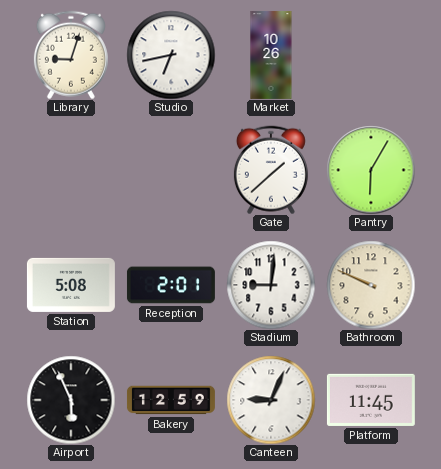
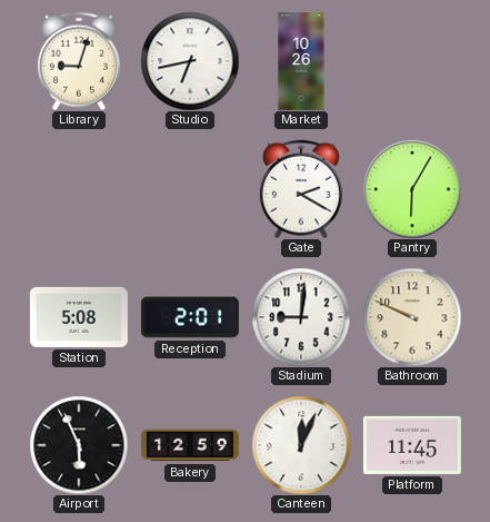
Gate: 1:38 -> 2:20
Canteen: 9:04 -> 12:04
